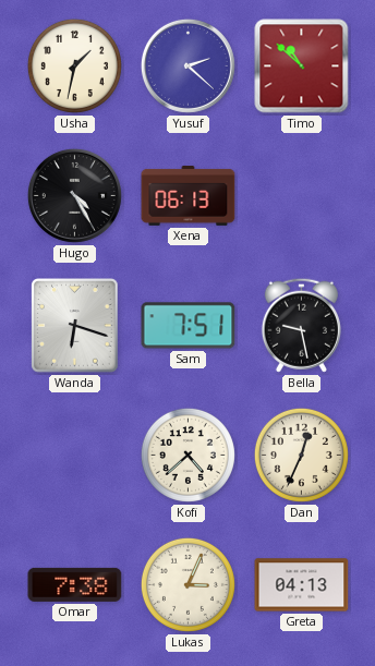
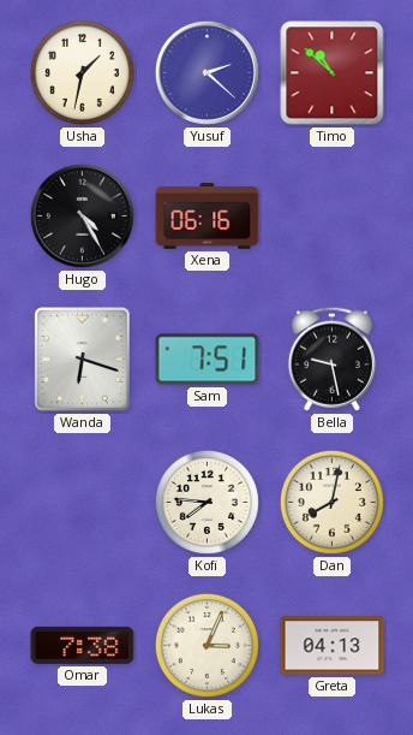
Xena: 06:13 -> 06:16
Kofi: 4:38 -> 7:46
Dan: 12:34 -> 8:02
